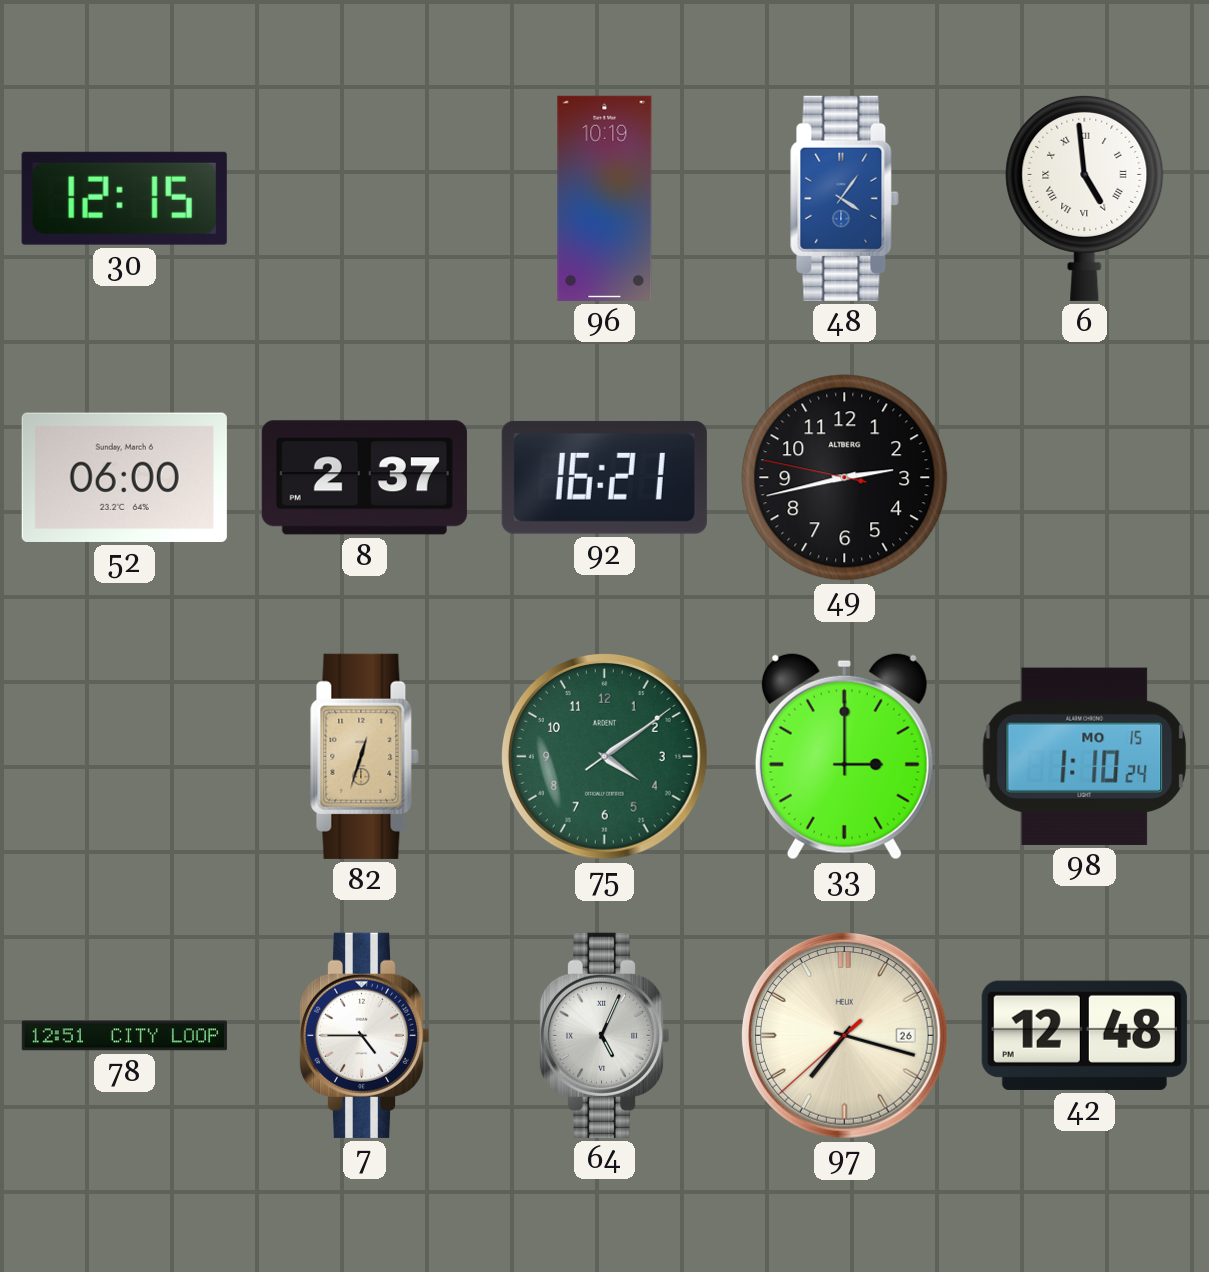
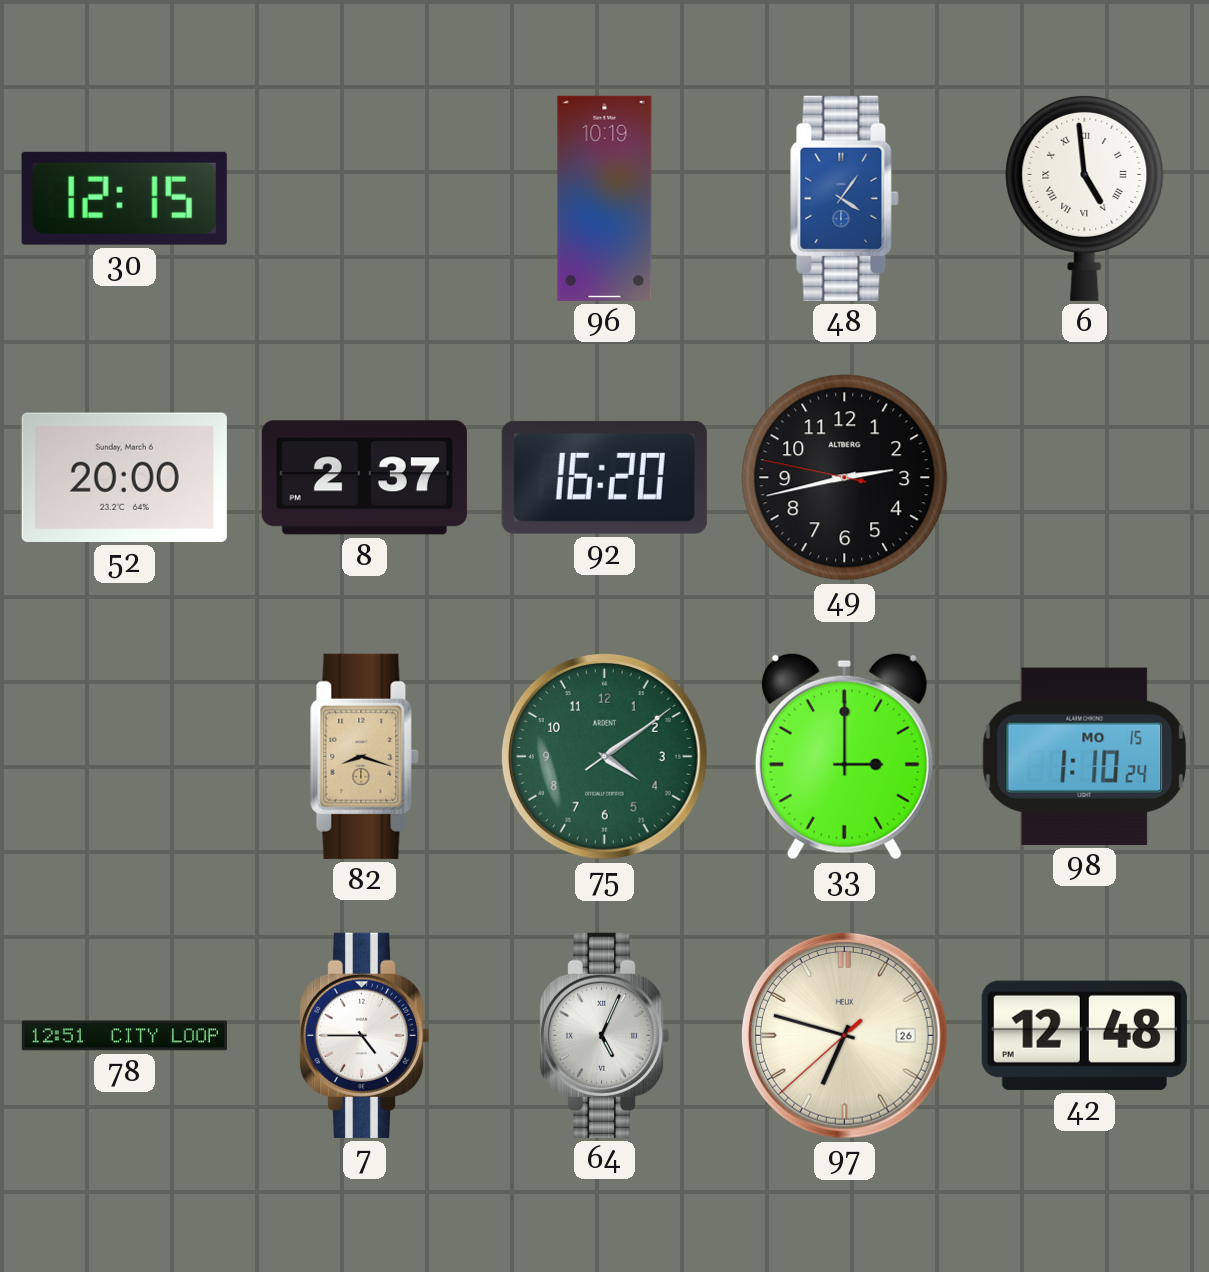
52: 06:00 -> 20:00
92: 16:21 -> 16:20
82: 12:33 -> 8:18
97: 7:17 -> 6:47
